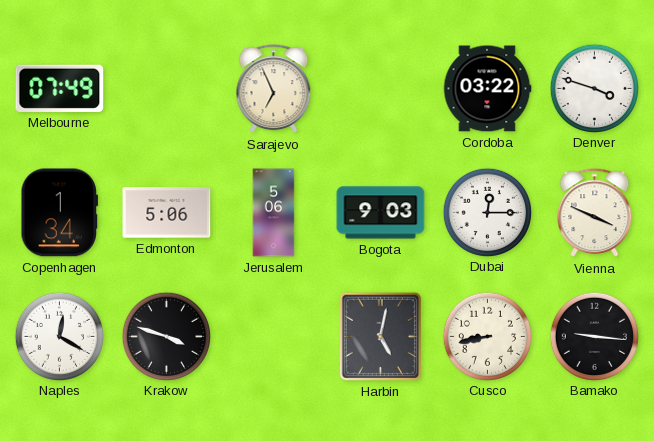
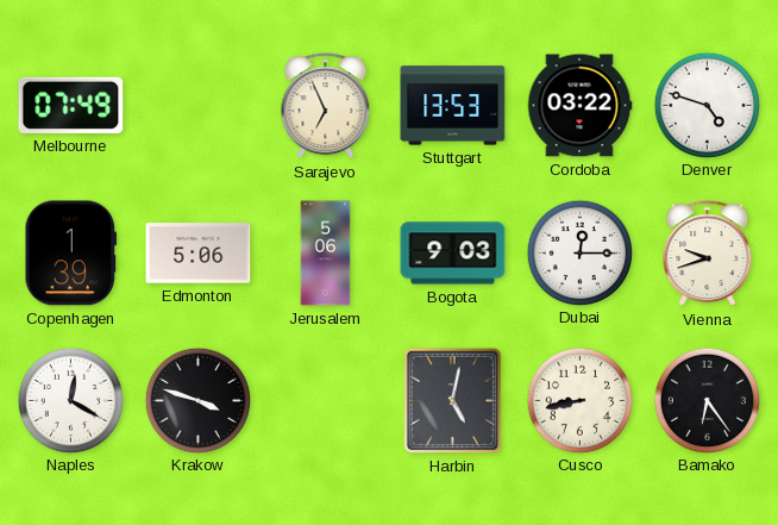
Stuttgart: none -> 13:53
Denver: 3:48 -> 4:48
Copenhagen: 1:34 -> 1:39
Vienna: 3:49 -> 9:42
Bamako: 9:16 -> 6:24
